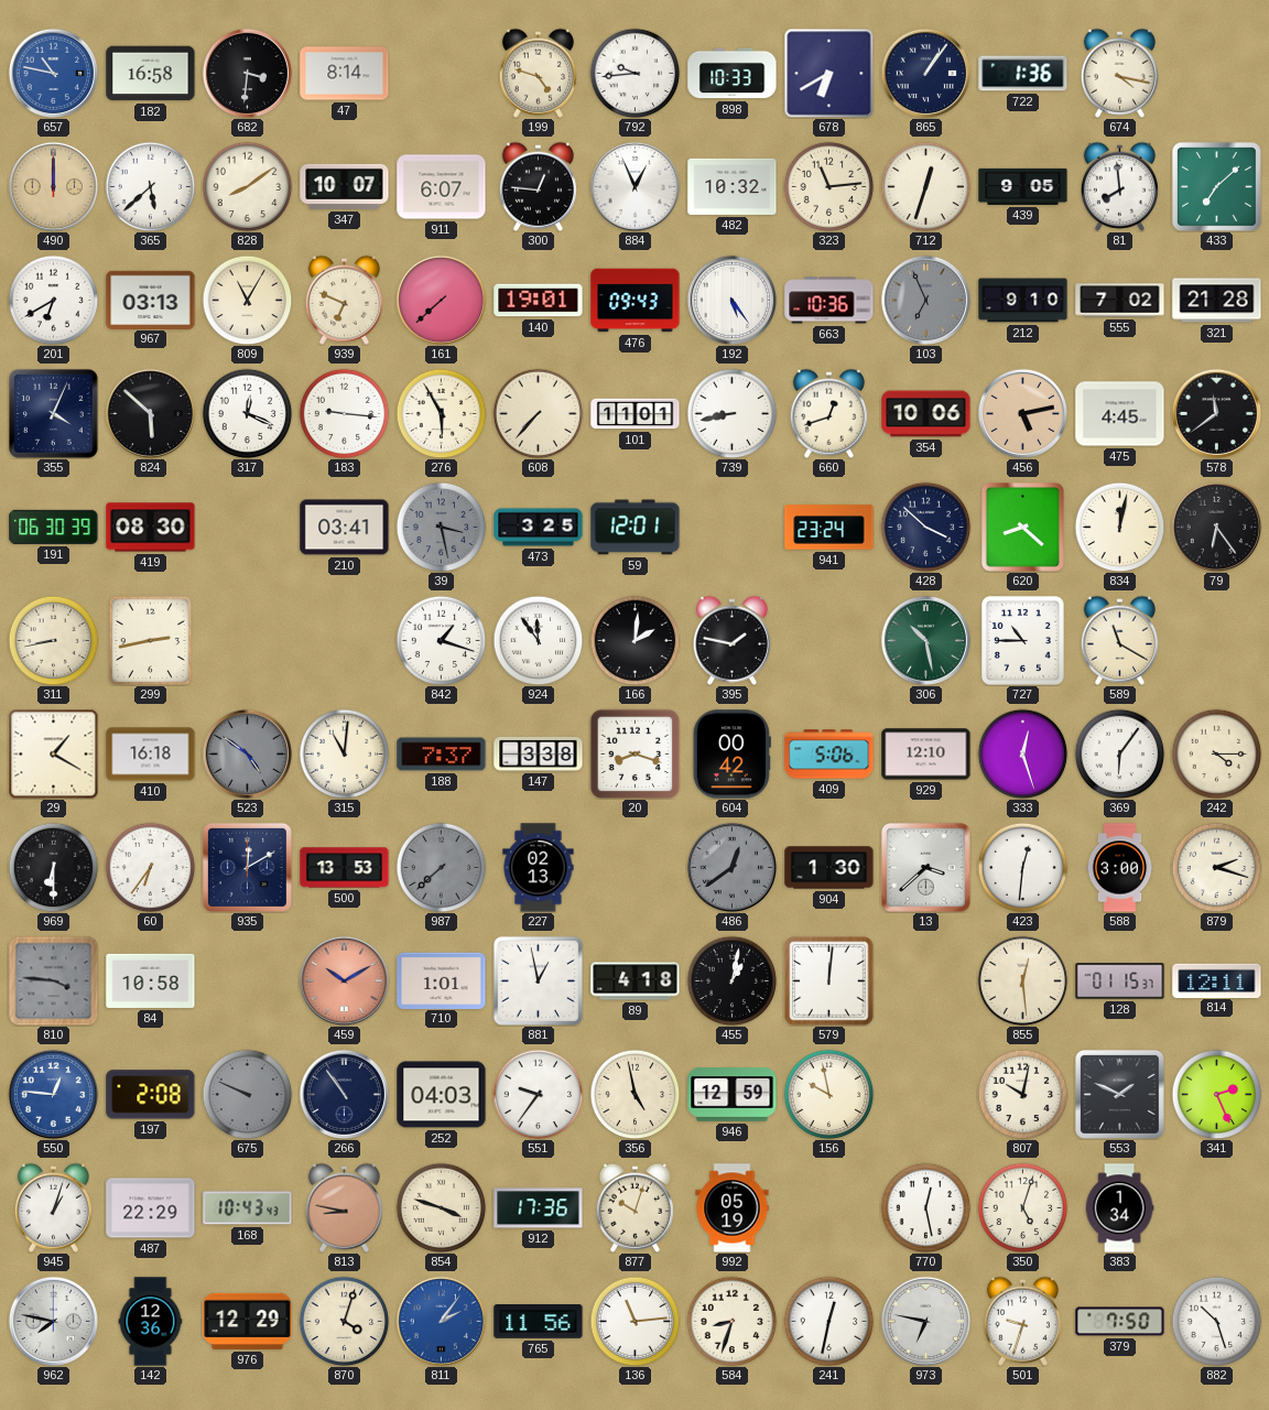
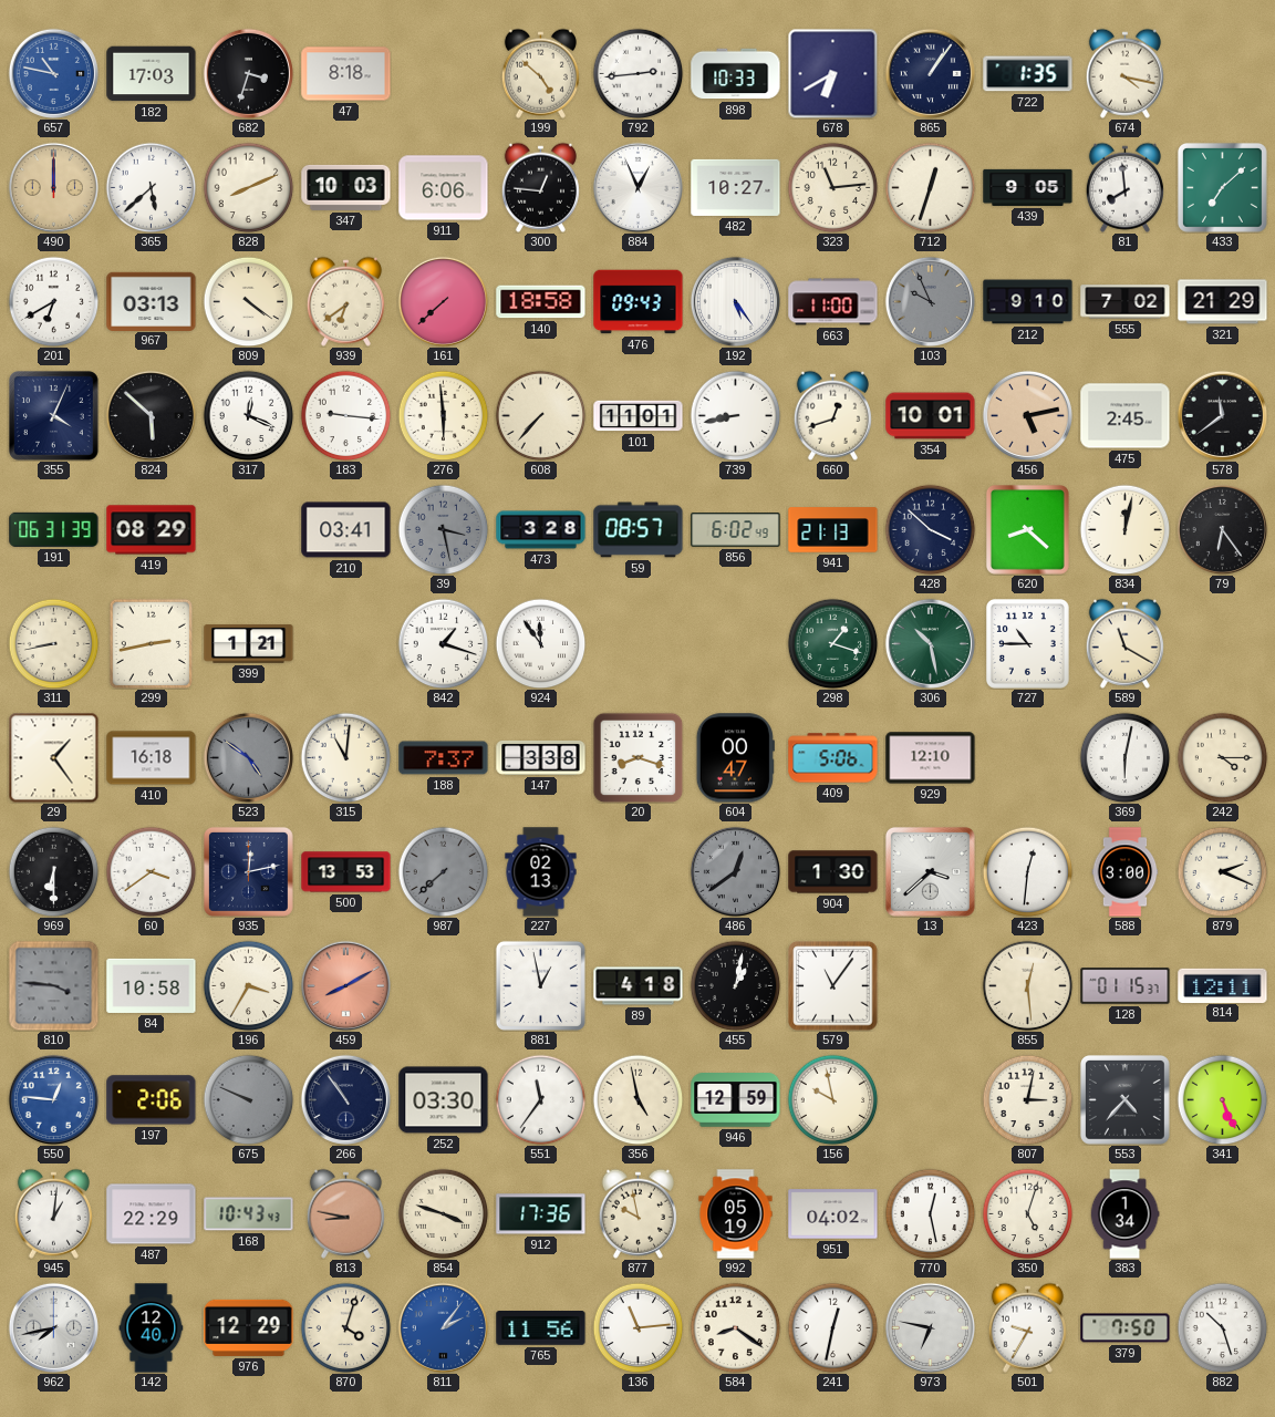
182: 16:58 -> 17:03
682: 3:31 -> 3:33
47: 8:14 -> 8:18
199: 4:48 -> 4:52
792: 9:44 -> 2:44
722: 1:36 -> 1:35
828: 8:09 -> 8:11
347: 10:07 -> 10:03
911: 6:07 -> 6:06
482: 10:32 -> 10:27
809: 11:05 -> 4:21
939: 6:49 -> 6:39
140: 19:01 -> 18:58
663: 10:36 -> 11:00
103: 6:56 -> 9:56
321: 21:28 -> 21:29
276: 5:55 -> 5:59
354: 10:06 -> 10:01
475: 4:45 -> 2:45
191: 06:30 -> 06:31
419: 08:30 -> 08:29
473: 3:25 -> 3:28
59: 12:01 -> 08:57
856: none -> 6:02
941: 23:24 -> 21:13
399: none -> 1:21
166: 2:01 -> none
395: 1:47 -> none
298: none -> 1:18
29: 1:20 -> 1:24
604: 00:42 -> 00:47
333: 12:27 -> none
369: 6:06 -> 6:02
60: 6:36 -> 3:39
935: 12:10 -> 12:13
879: 2:18 -> 2:19
196: none -> 3:35
459: 10:10 -> 8:10
710: 1:01 -> none
579: 12:01 -> 11:06
197: 2:08 -> 2:06
252: 04:03 -> 03:30
551: 9:36 -> 11:36
807: 10:02 -> 3:02
553: 1:49 -> 4:37
341: 2:26 -> 5:26
945: 1:03 -> 1:01
877: 10:03 -> 9:58
951: none -> 04:02
962: 7:47 -> 7:43
142: 12:36 -> 12:40
584: 8:33 -> 8:21
501: 9:33 -> 9:35
